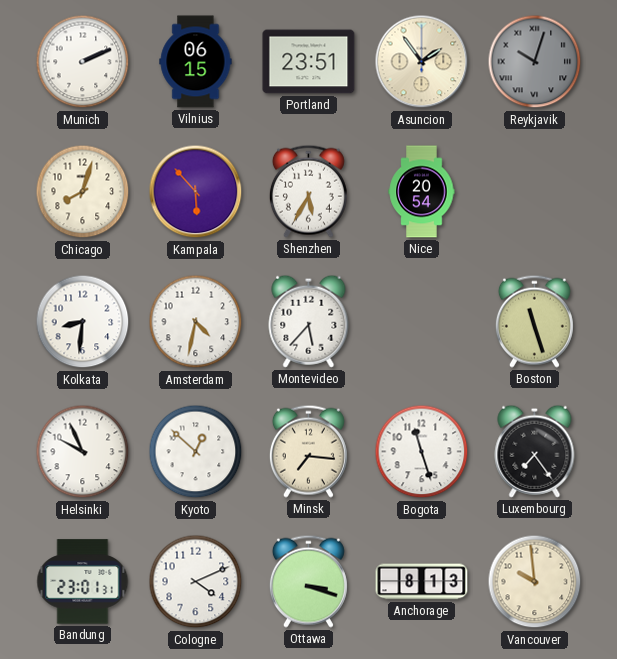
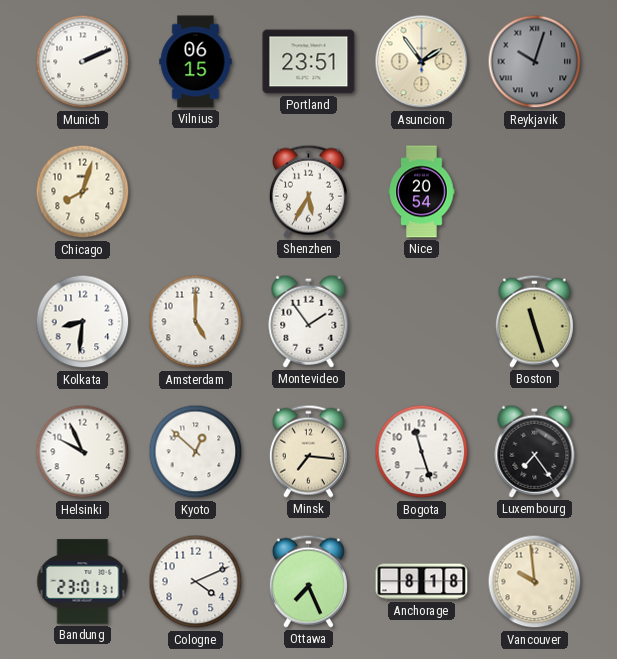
Kampala: 5:53 -> none
Amsterdam: 4:32 -> 5:00
Montevideo: 5:37 -> 1:54
Ottawa: 3:18 -> 7:26
Anchorage: 8:13 -> 8:18
